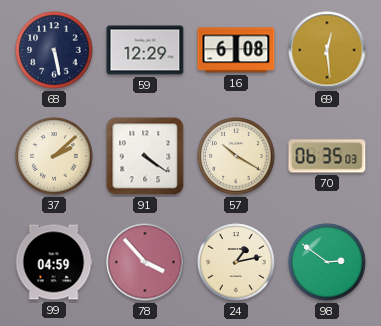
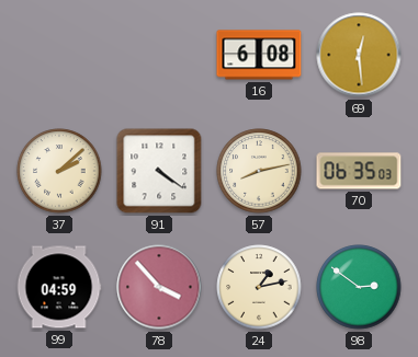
68: 5:28 -> none
59: 12:29 -> none
57: 10:20 -> 8:13
